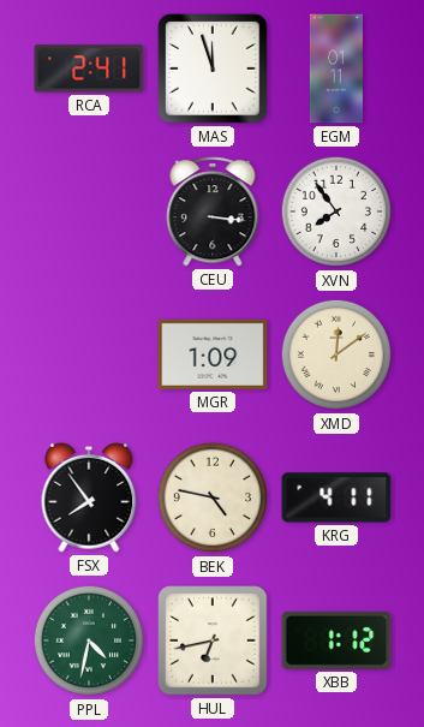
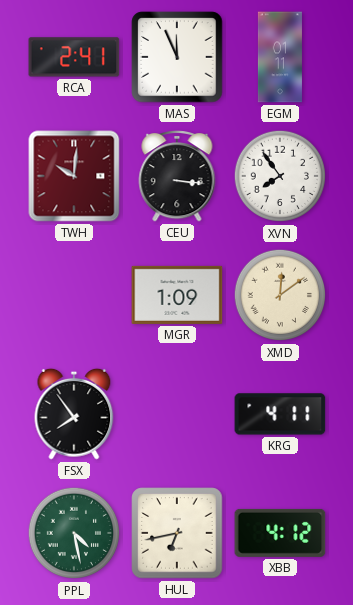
MAS: 11:57 -> 11:56
TWH: none -> 10:01
BEK: 4:47 -> none
PPL: 4:32 -> 4:28
XBB: 1:12 -> 4:12
